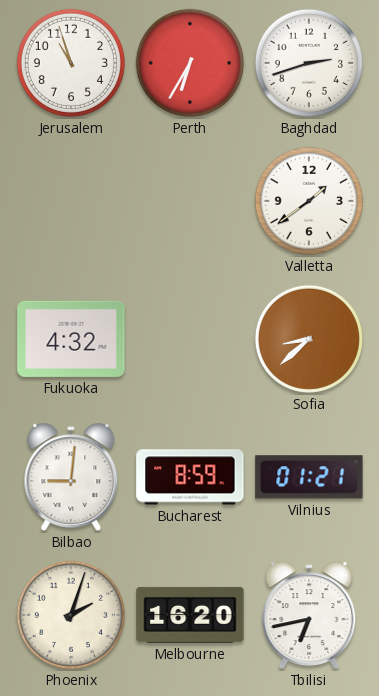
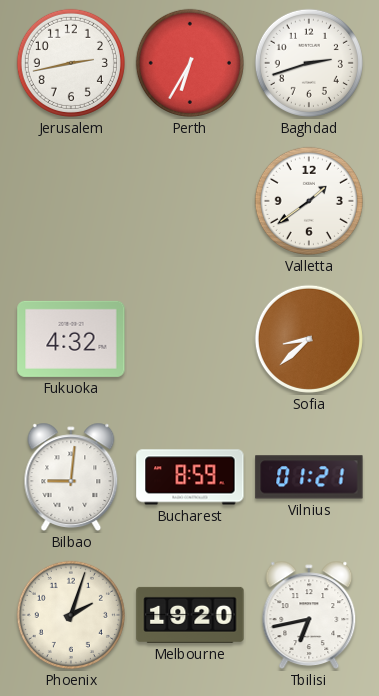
Jerusalem: 10:57 -> 2:43
Melbourne: 16:20 -> 19:20
